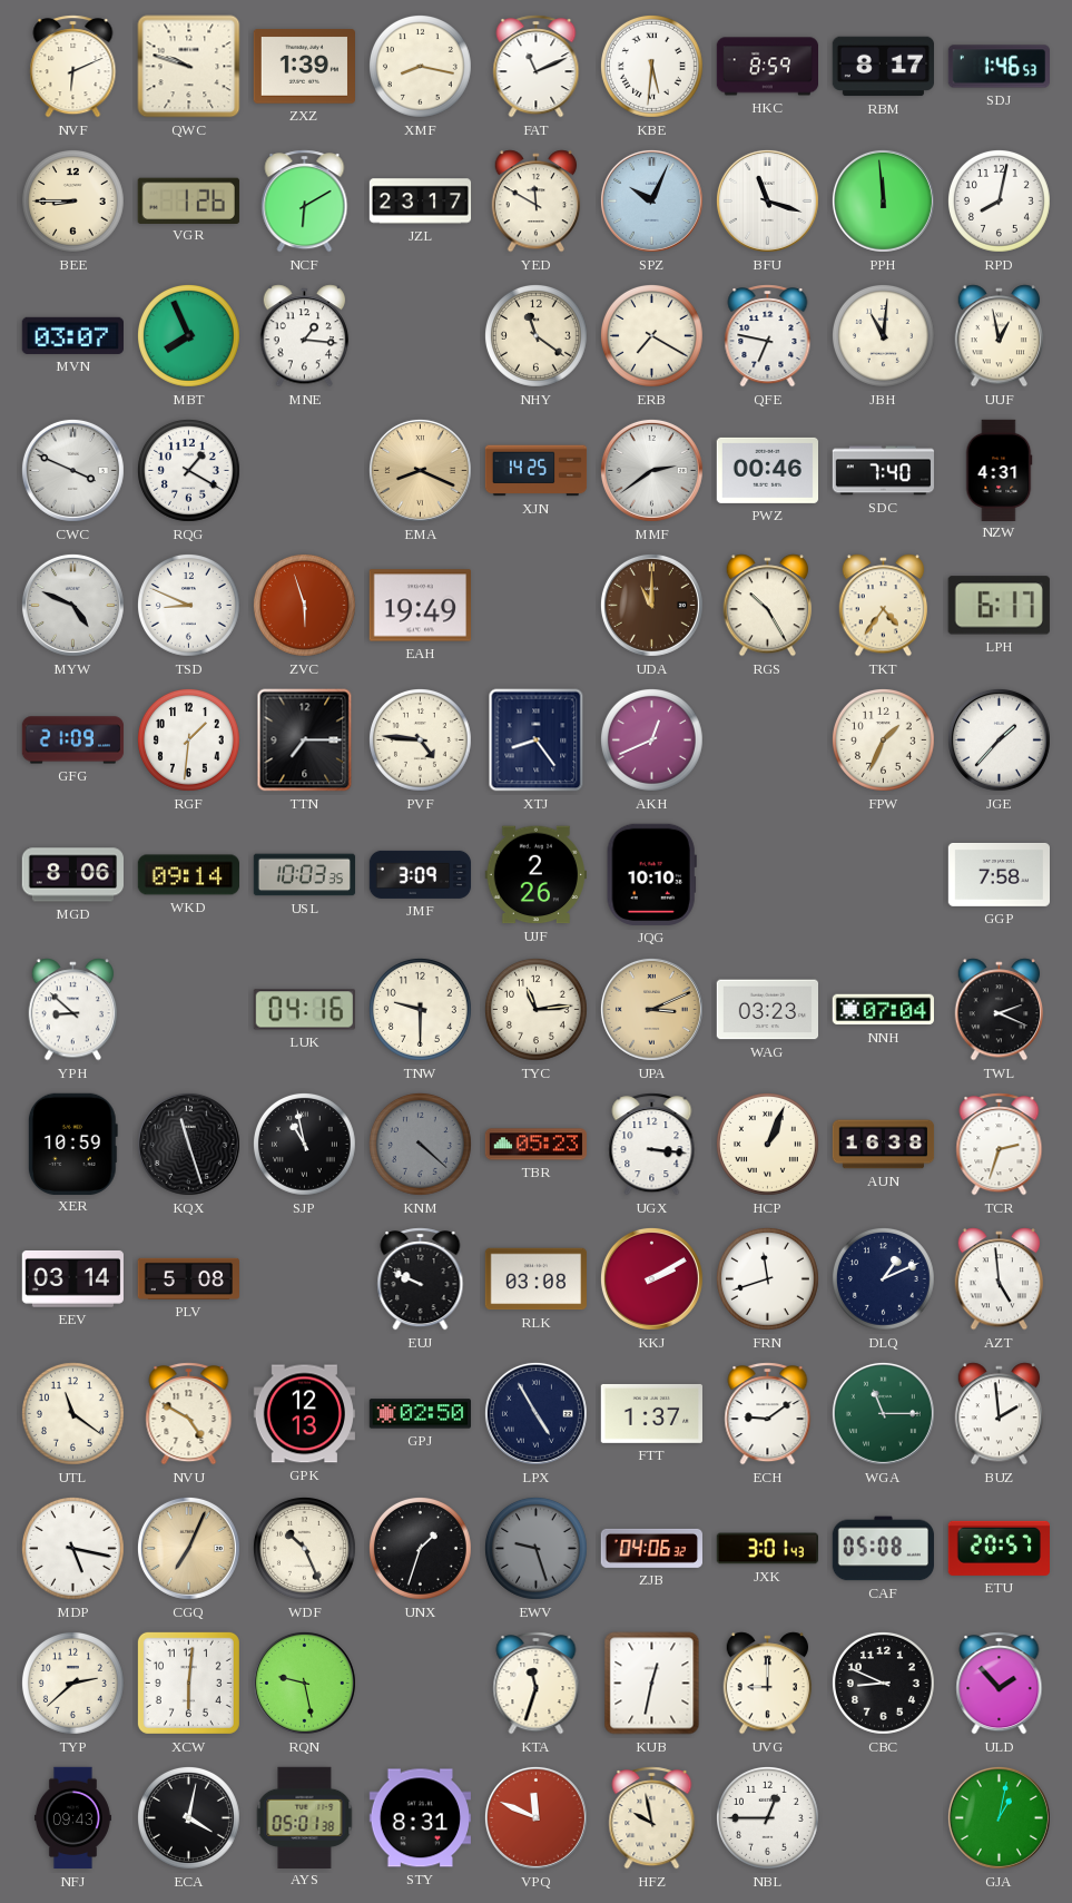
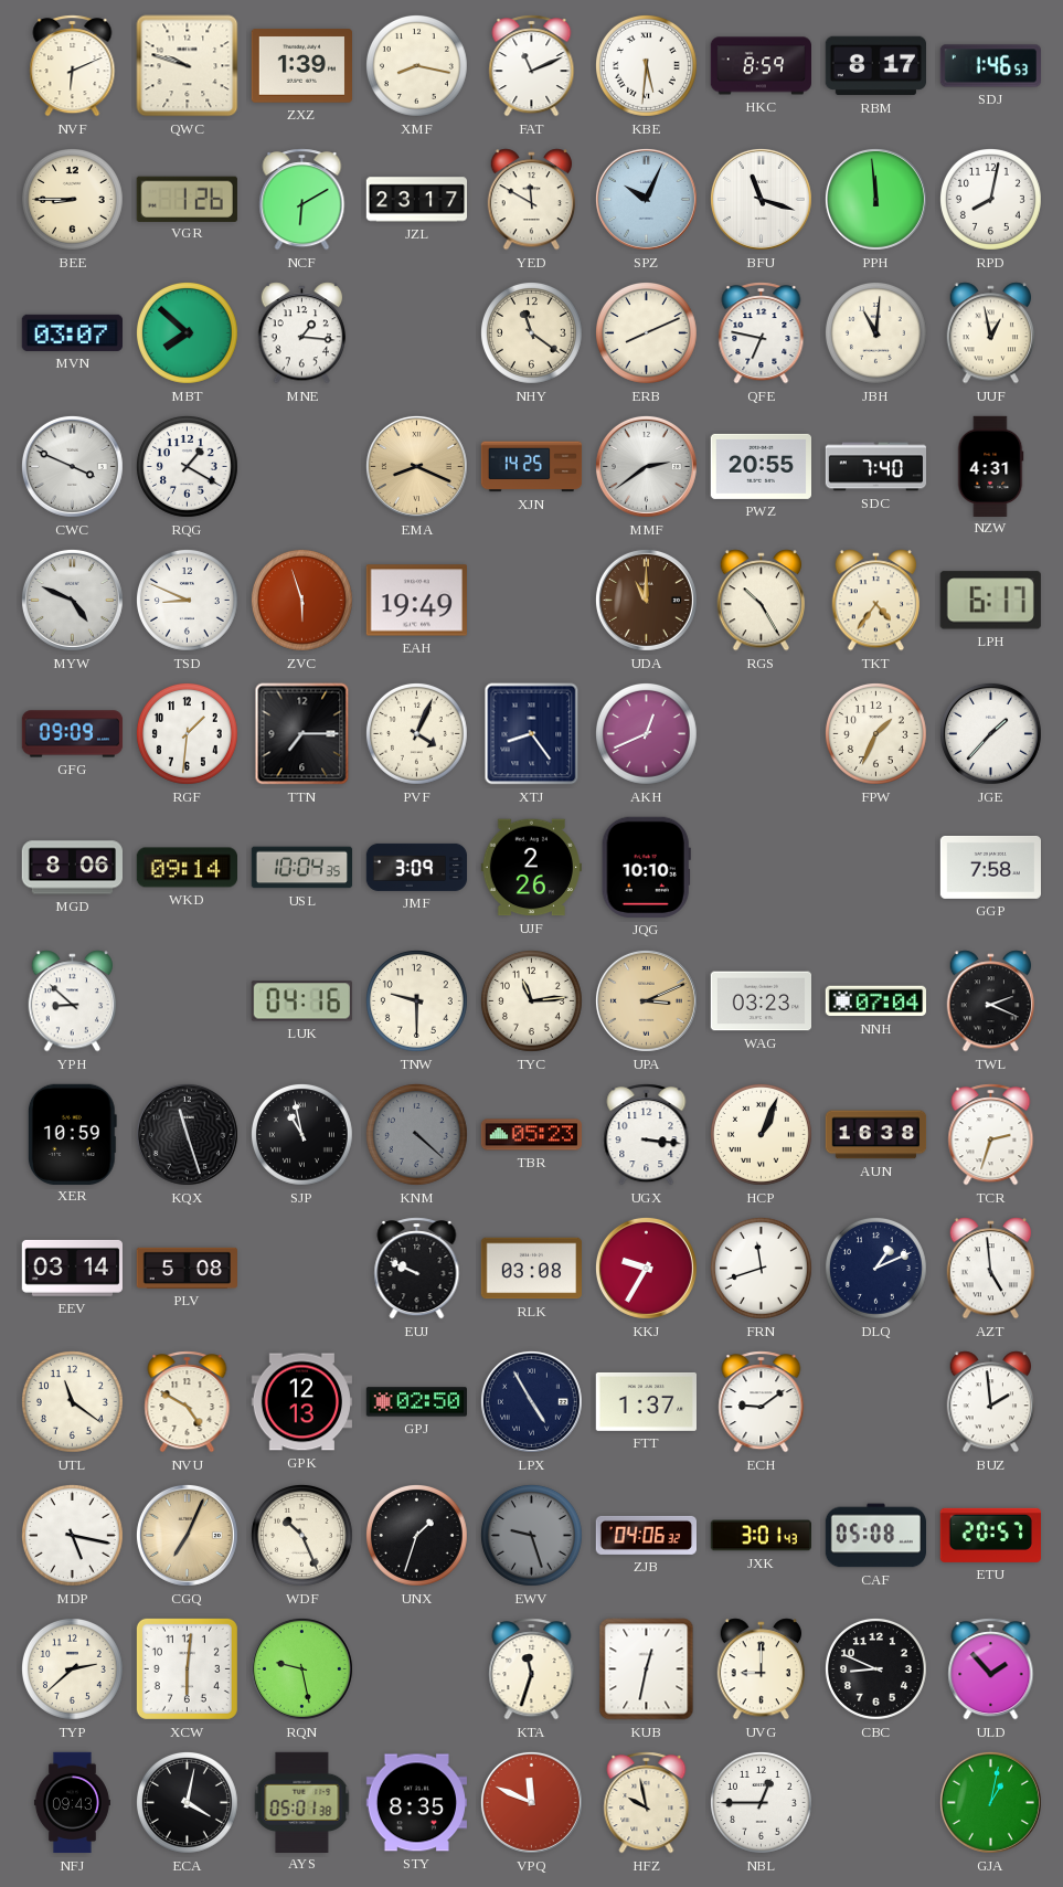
MBT: 7:56 -> 7:52
ERB: 7:20 -> 8:11
PWZ: 00:46 -> 20:55
GFG: 21:09 -> 09:09
PVF: 4:46 -> 4:04
USL: 10:03 -> 10:04
KKJ: 2:10 -> 9:35
WGA: 11:15 -> none
STY: 8:31 -> 8:35
